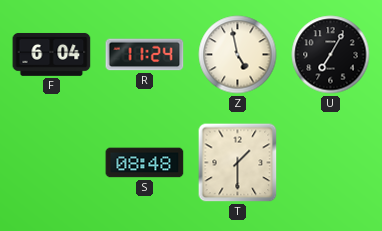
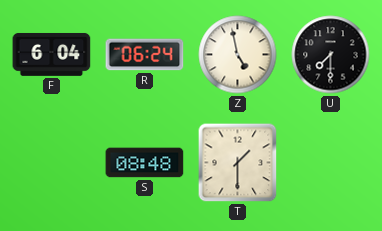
R: 11:24 -> 06:24
U: 7:05 -> 7:30
